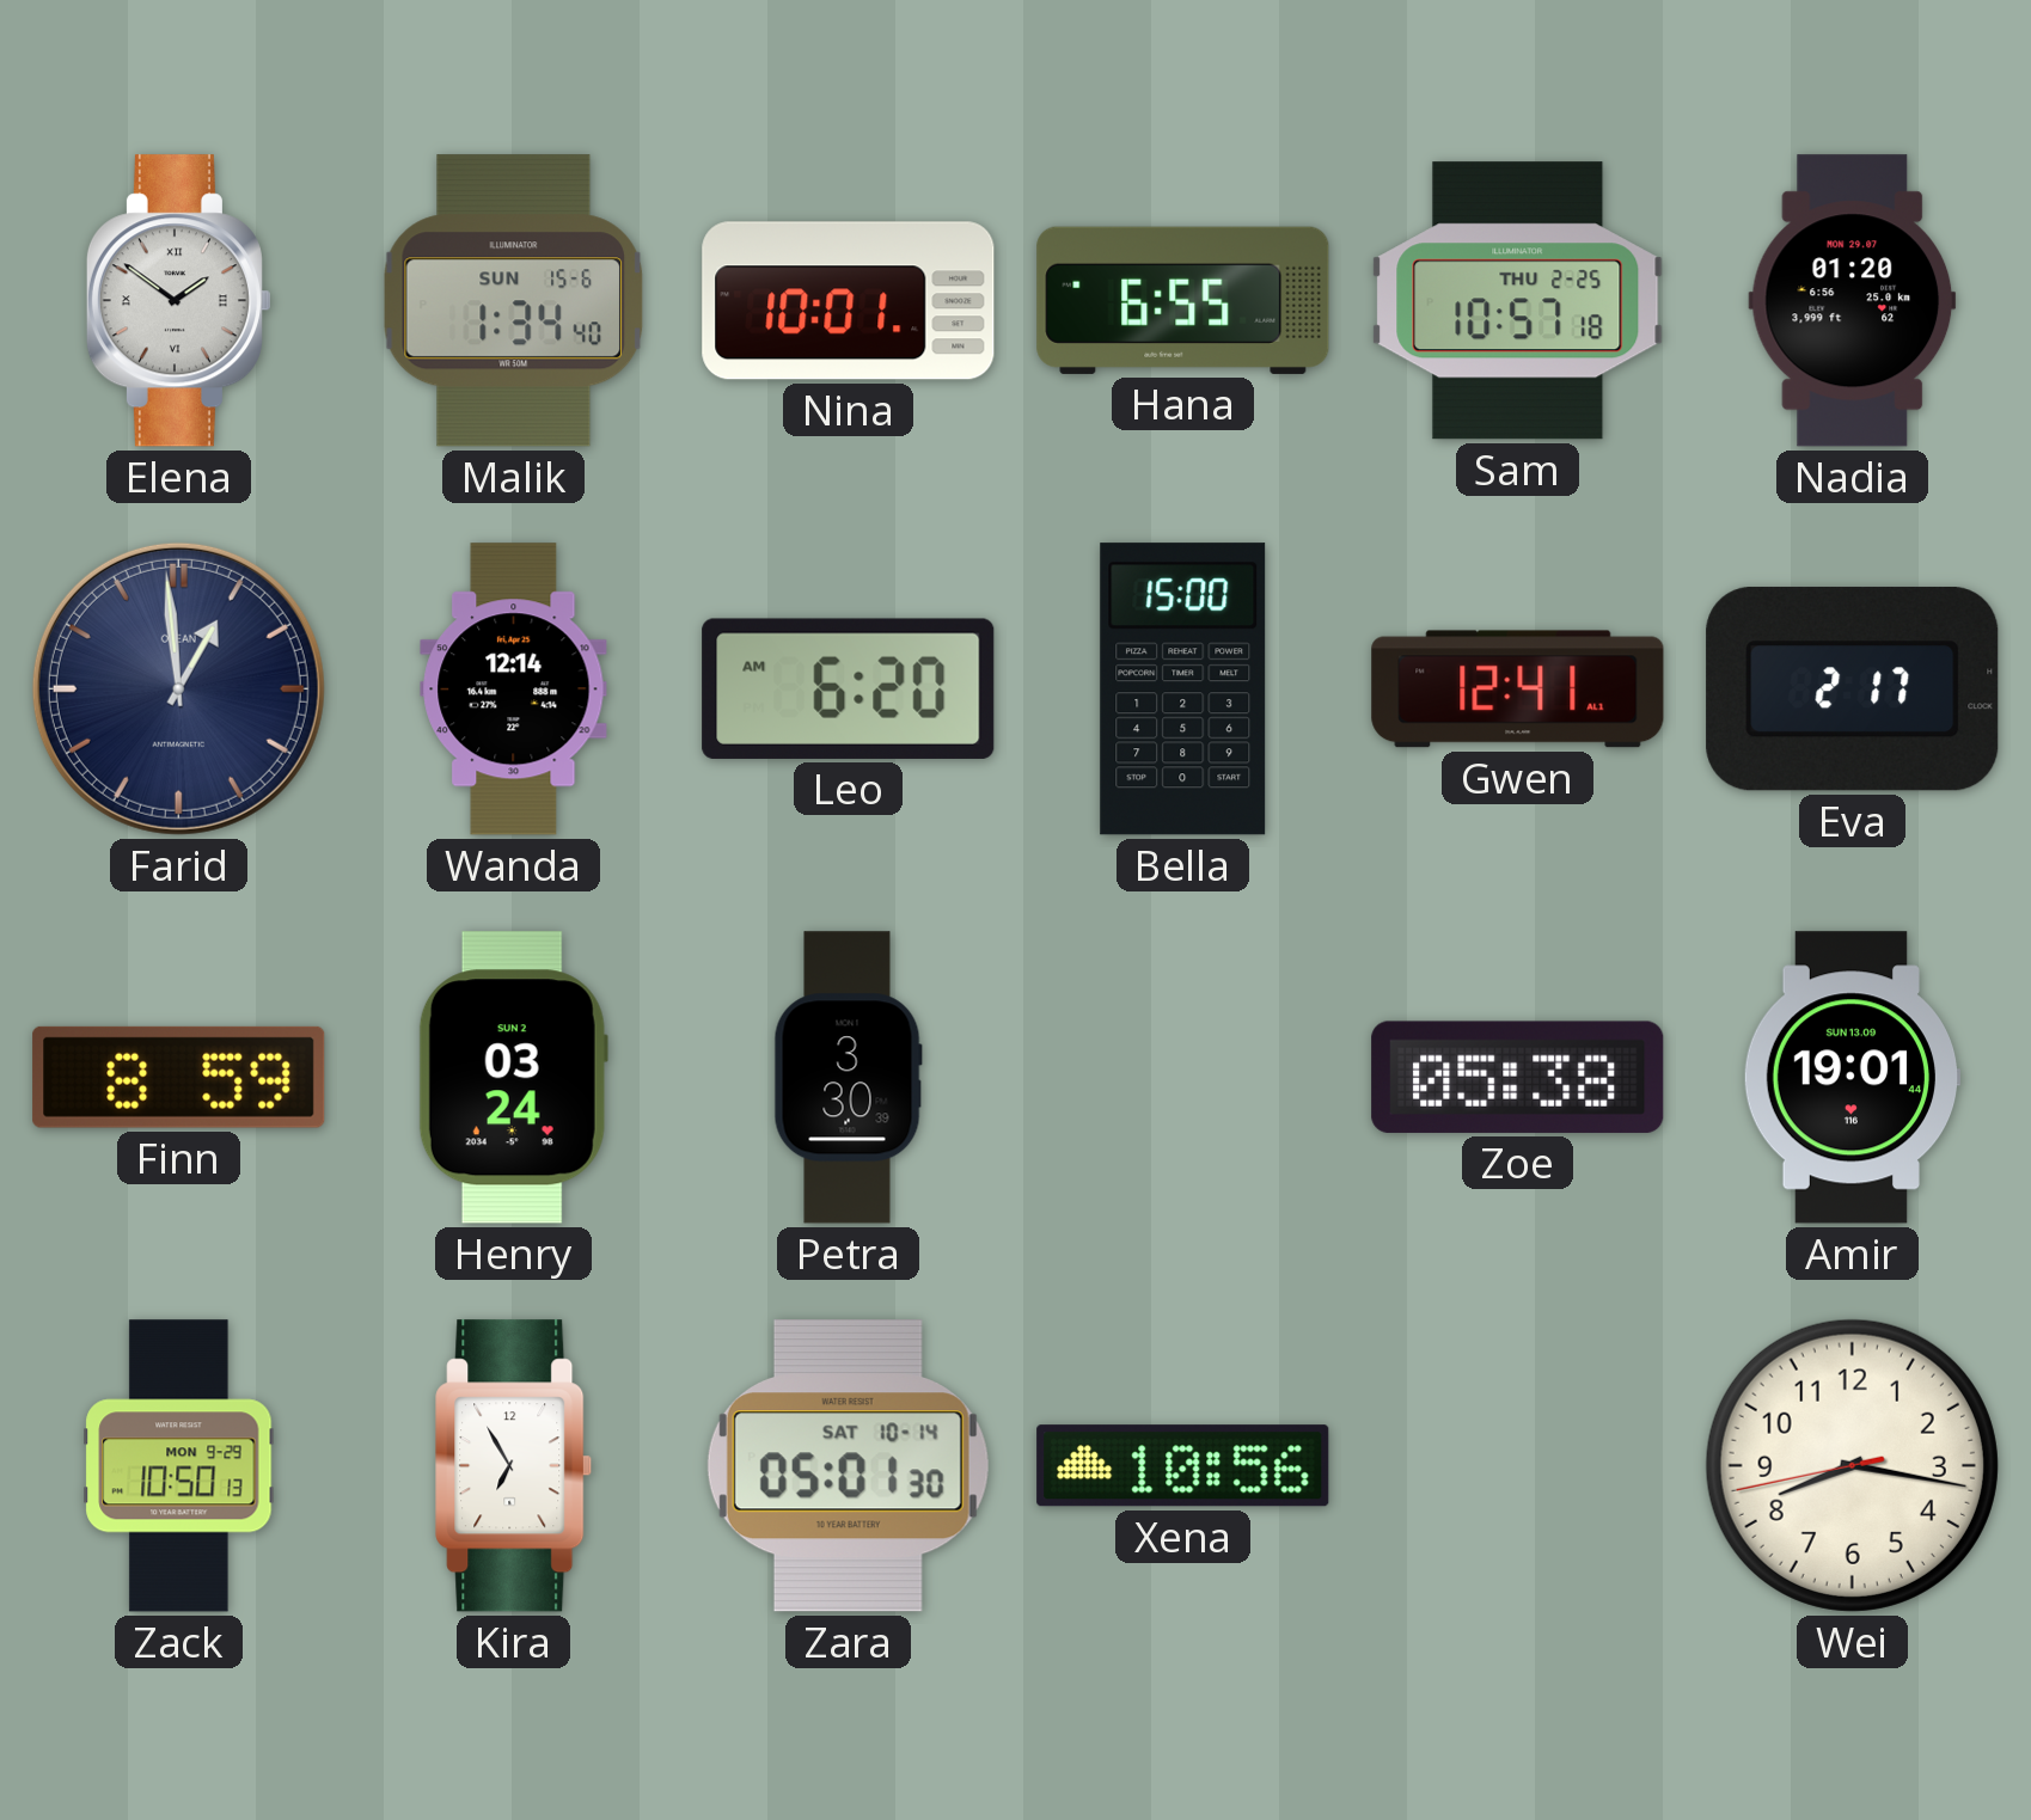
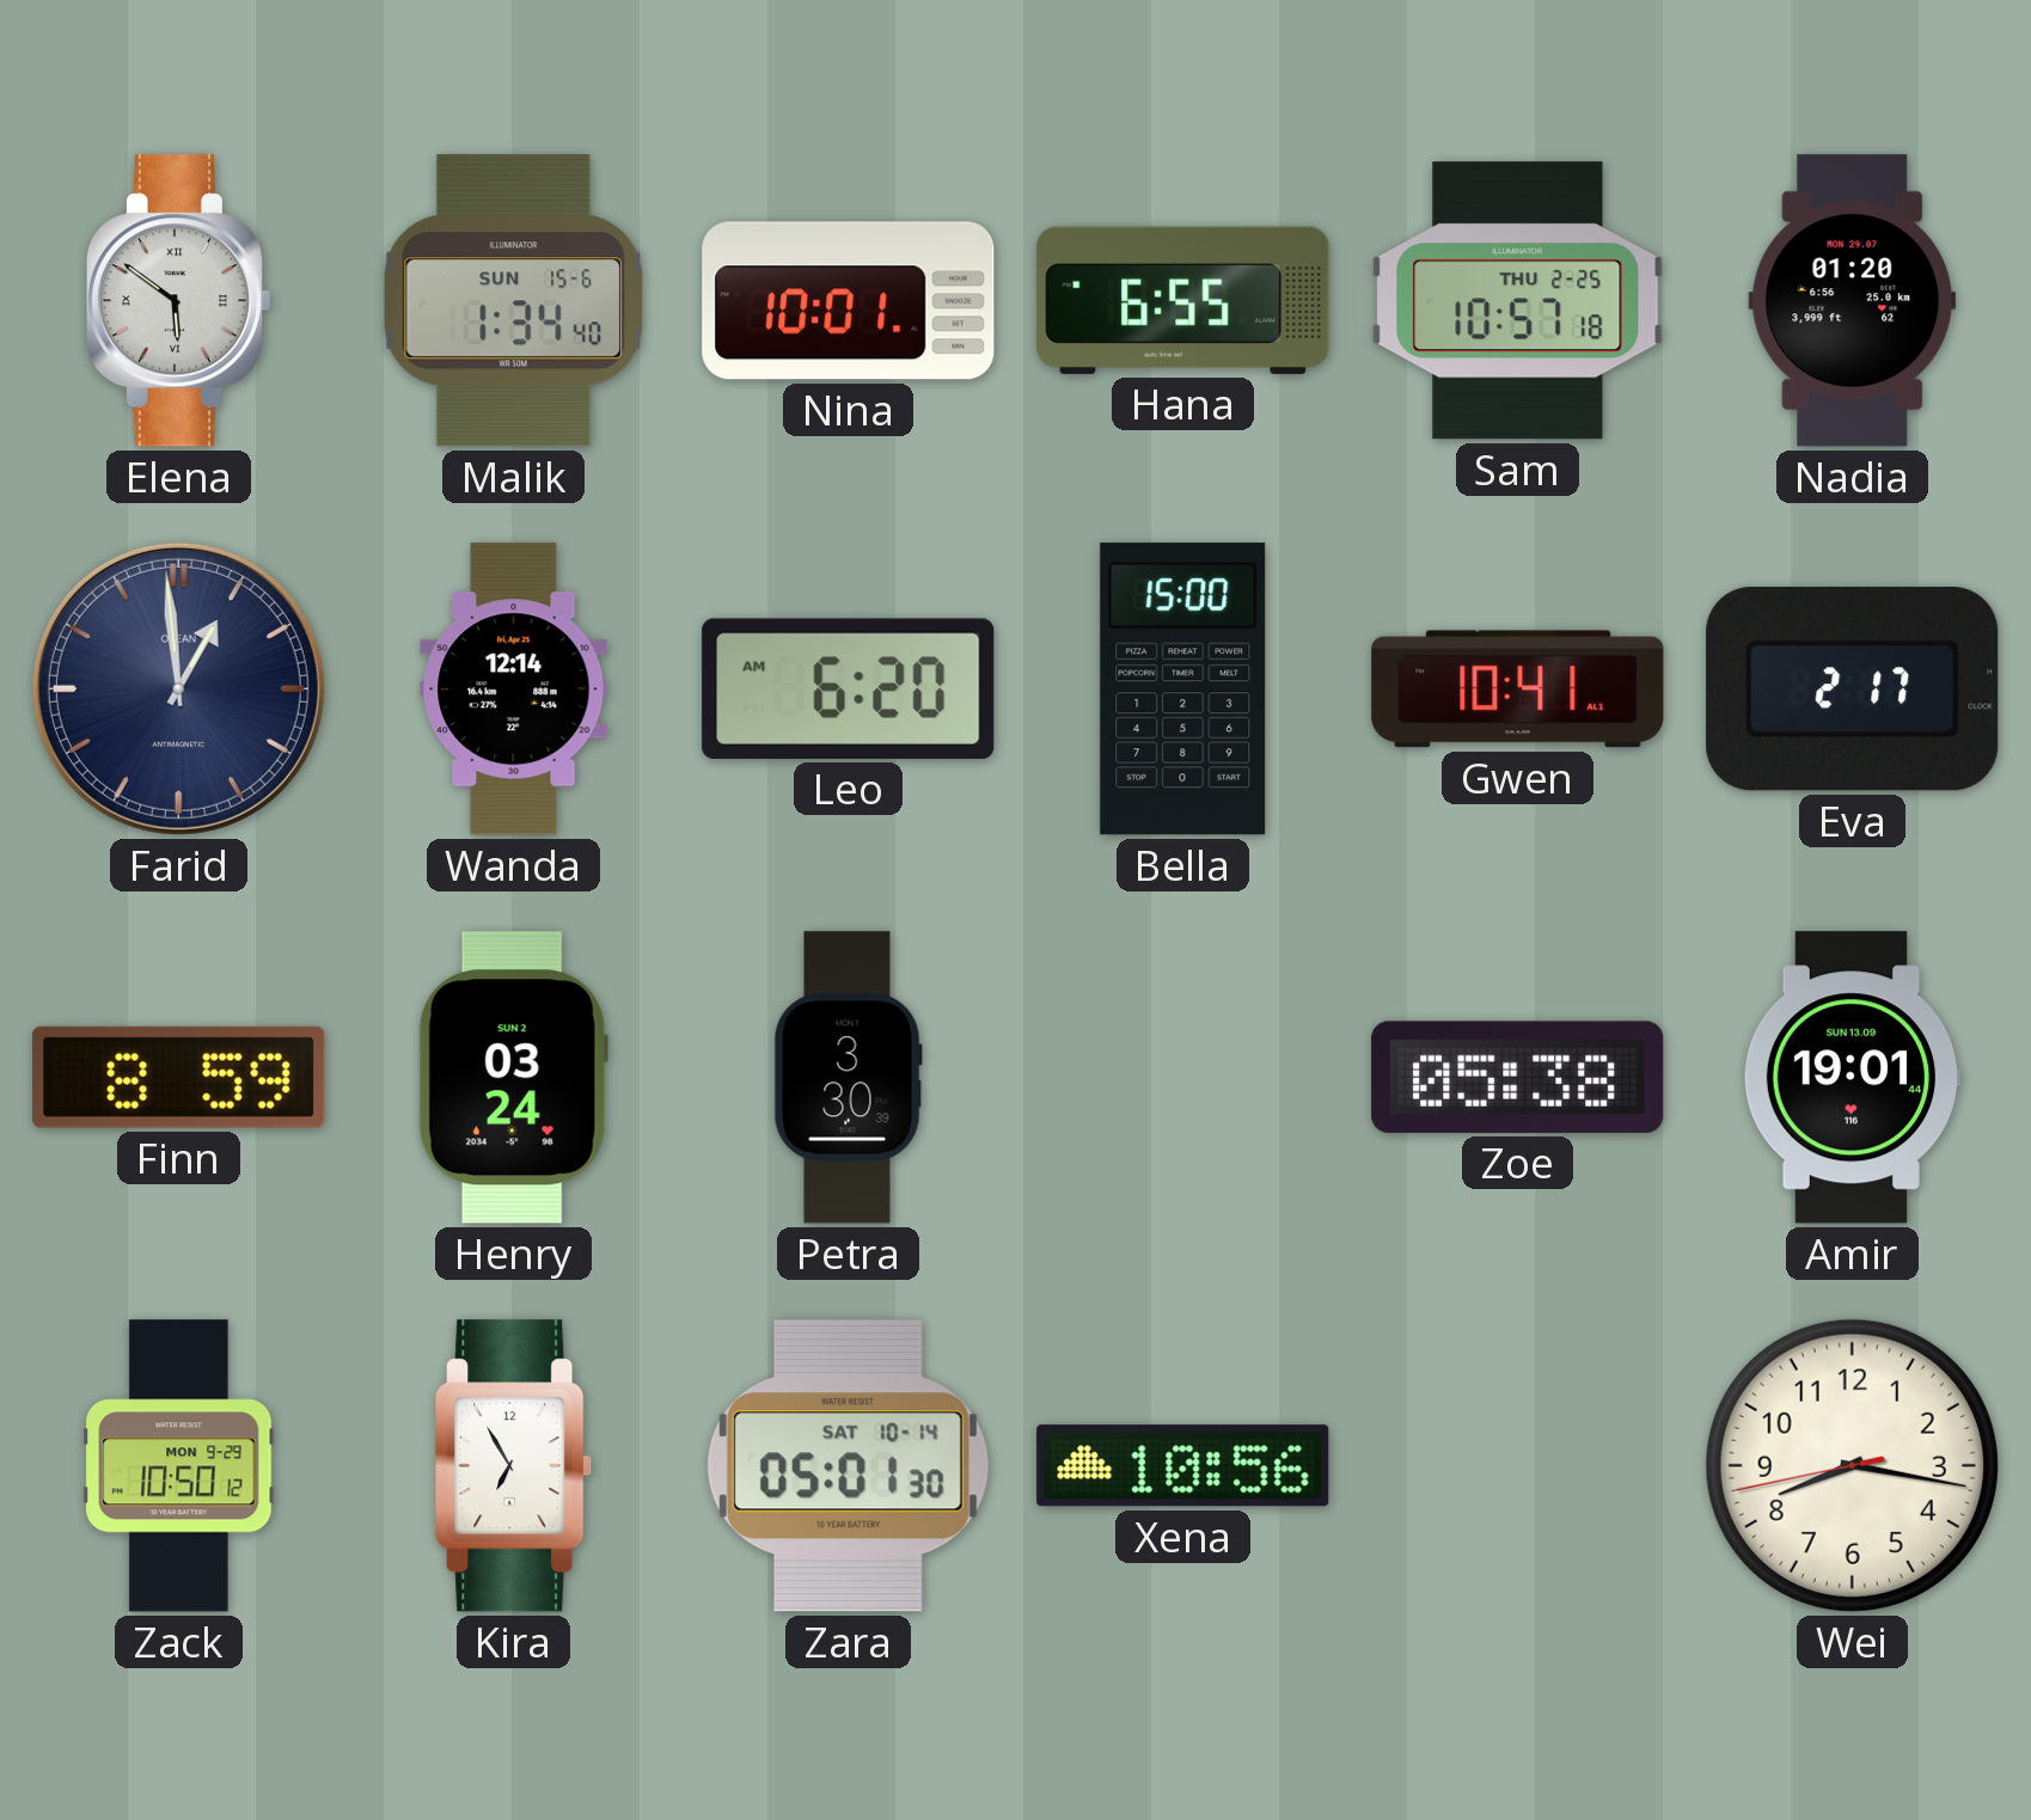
Elena: 1:51 -> 5:51
Gwen: 12:41 -> 10:41
Zack: 10:50:13 -> 10:50:12
